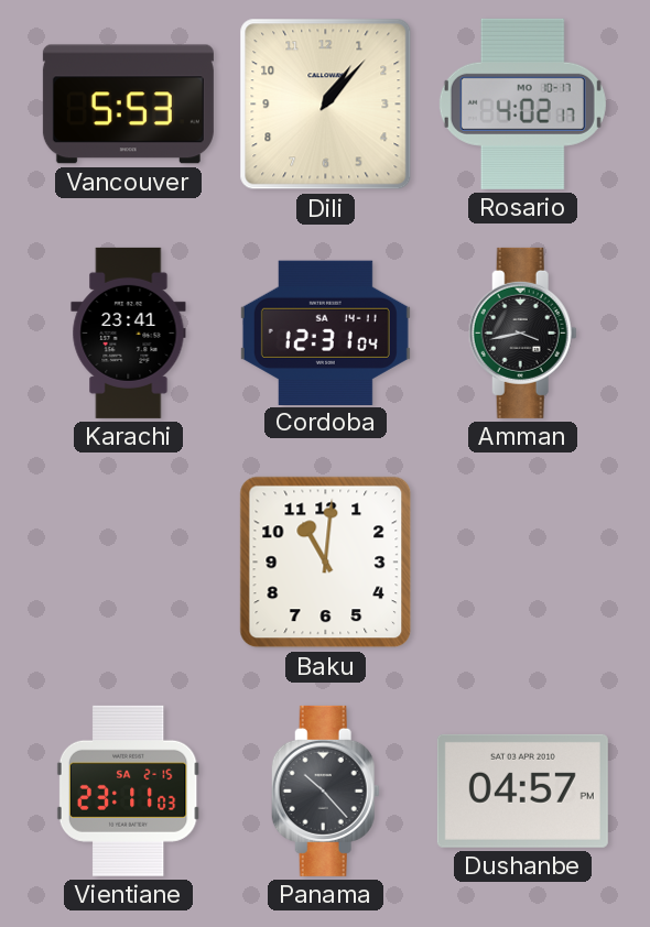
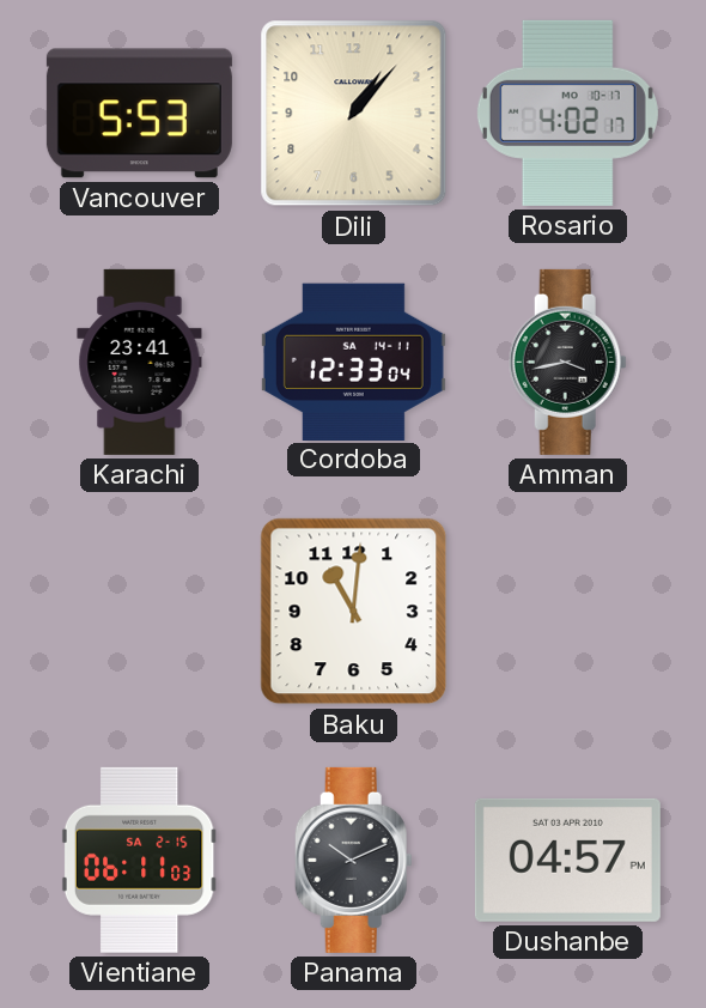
Cordoba: 12:31 -> 12:33
Vientiane: 23:11 -> 06:11
Panama: 10:23 -> 10:11
